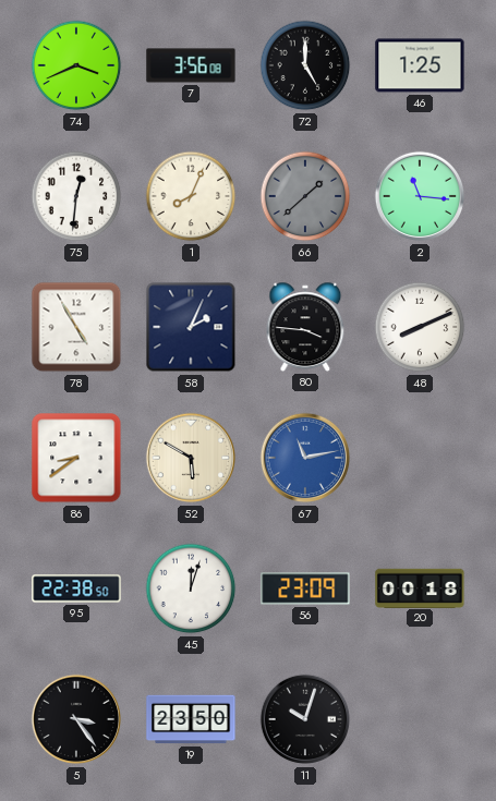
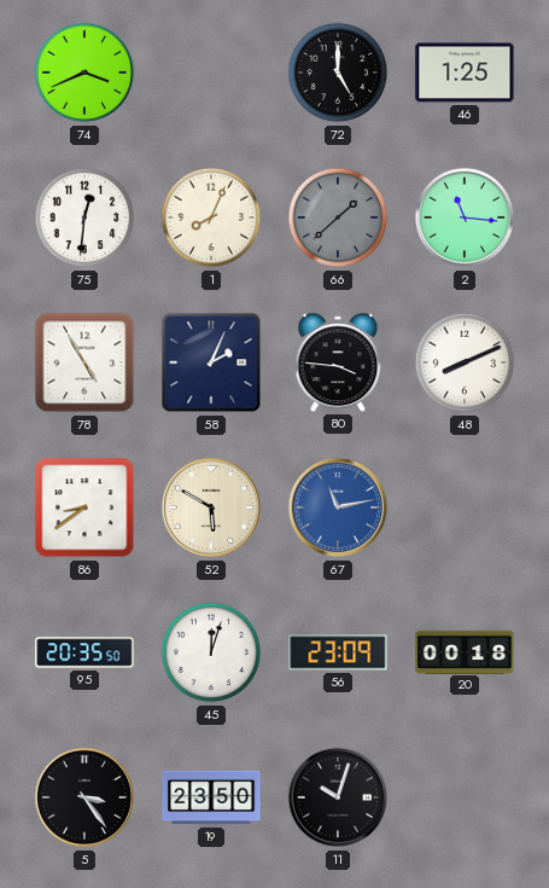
7: 3:56 -> none
95: 22:38 -> 20:35
